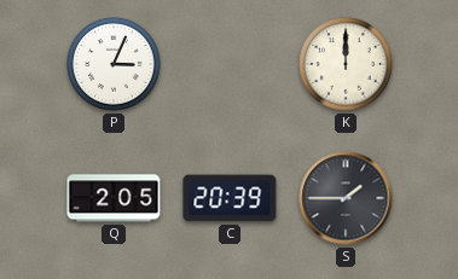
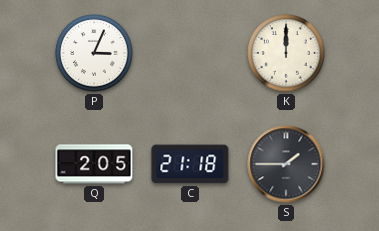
C: 20:39 -> 21:18
